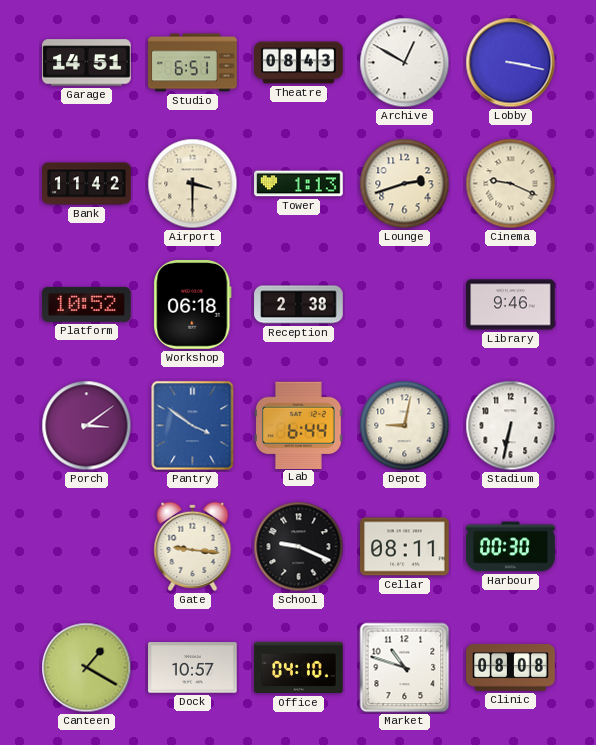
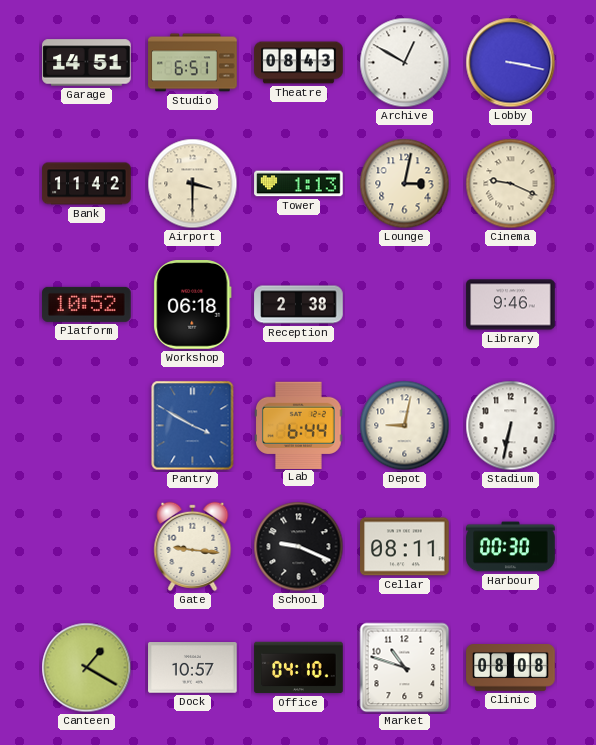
Lounge: 2:42 -> 3:02
Porch: 3:09 -> none
Pantry: 3:51 -> 3:50
